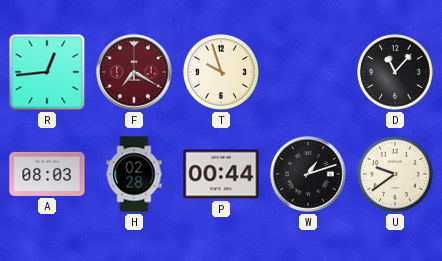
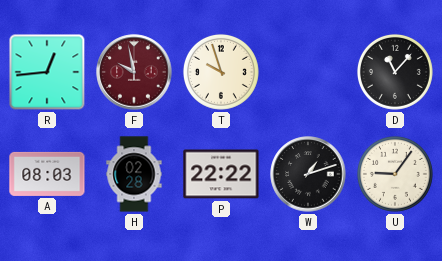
F: 7:20 -> 9:58
P: 00:44 -> 22:22
U: 9:39 -> 9:06
